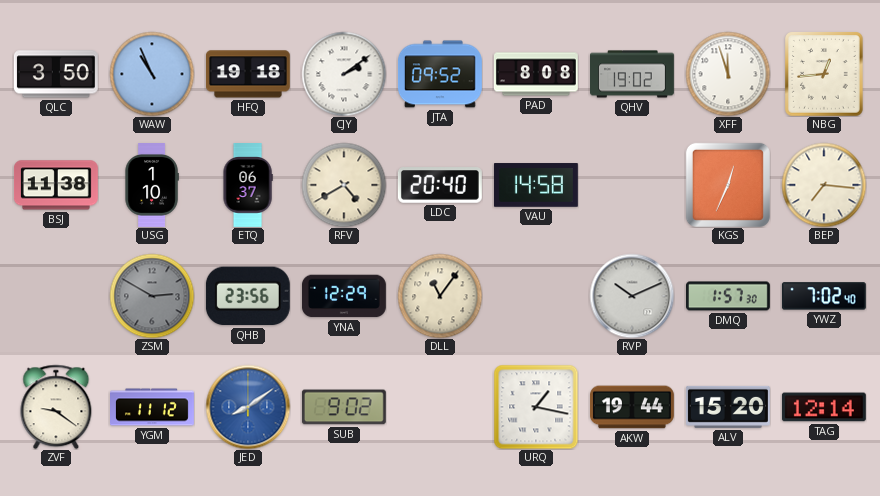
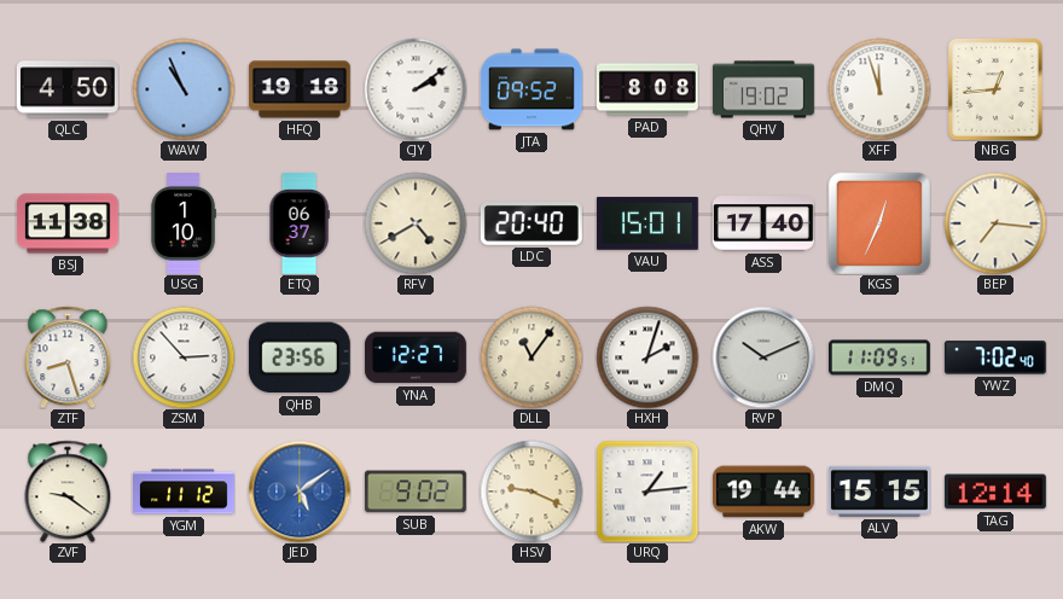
QLC: 3:50 -> 4:50
VAU: 14:58 -> 15:01
ASS: none -> 17:40
ZTF: none -> 8:27
ZSM: 2:50 -> 2:53
ZSM dial: grey -> white
YNA: 12:29 -> 12:27
HXH: none -> 2:03
DMQ: 1:57 -> 11:09
JED: 8:09 -> 5:09
HSV: none -> 9:19
URQ: 1:17 -> 1:14
ALV: 15:20 -> 15:15
